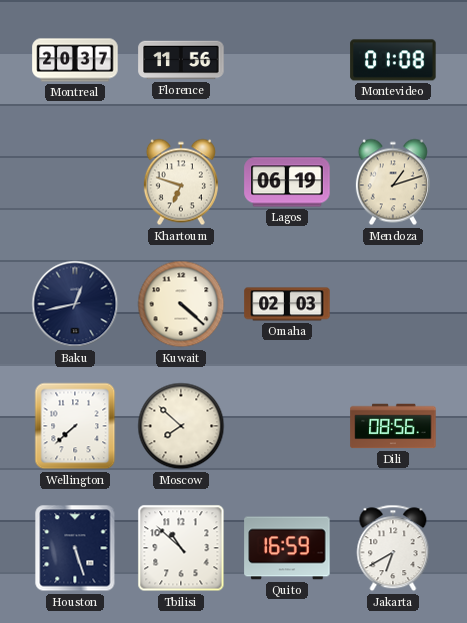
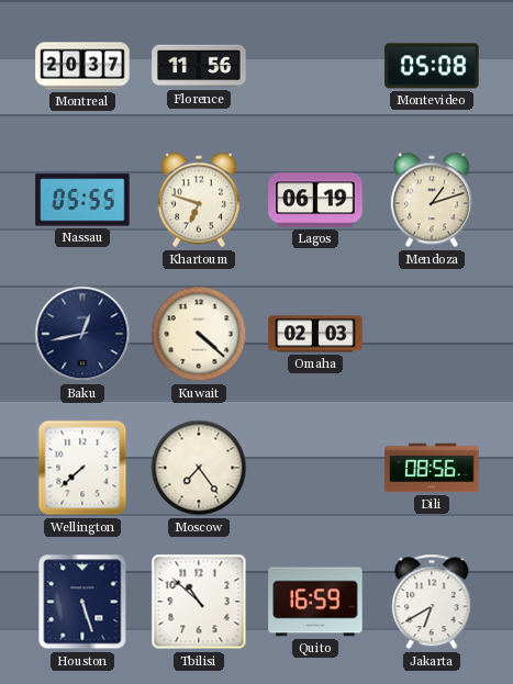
Montevideo: 01:08 -> 05:08
Nassau: none -> 05:55
Moscow: 7:52 -> 7:24
